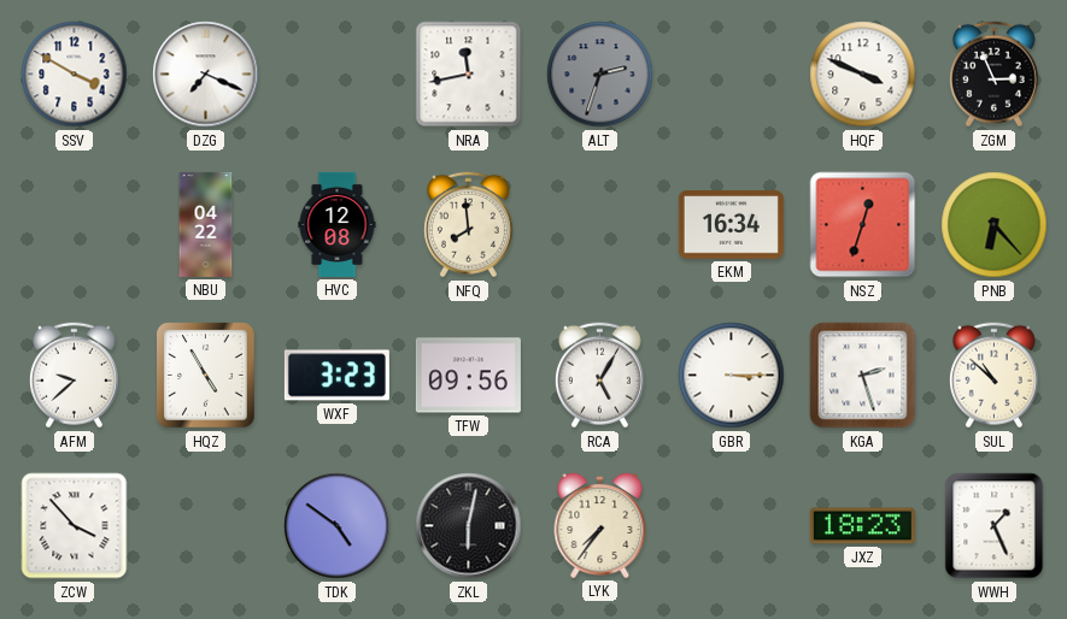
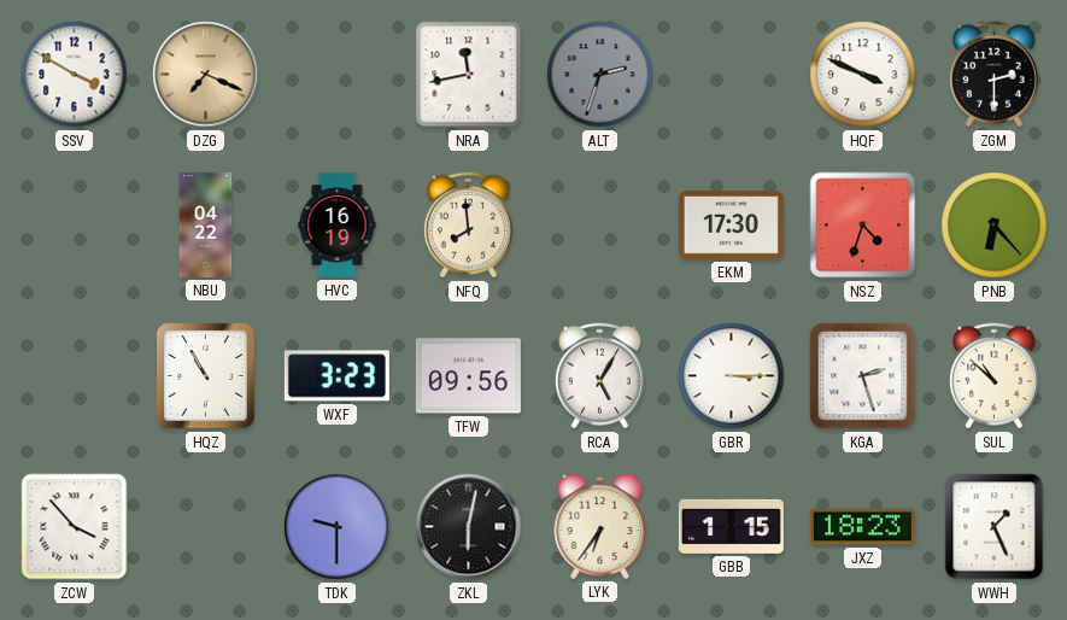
DZG dial: white -> champagne
ZGM: 2:56 -> 2:30
HVC: 12:08 -> 16:19
EKM: 16:34 -> 17:30
NSZ: 12:33 -> 4:33
AFM: 9:38 -> none
HQZ: 4:55 -> 10:55
TDK: 4:51 -> 9:30
LYK: 7:36 -> 6:36
GBB: none -> 1:15
